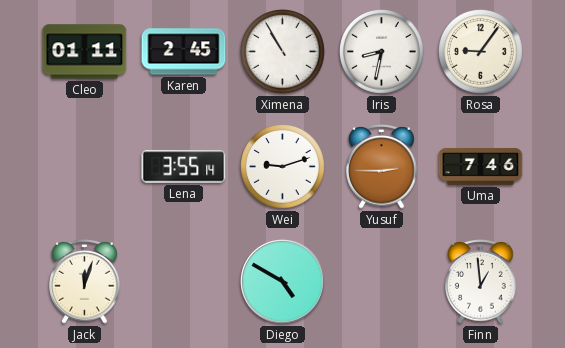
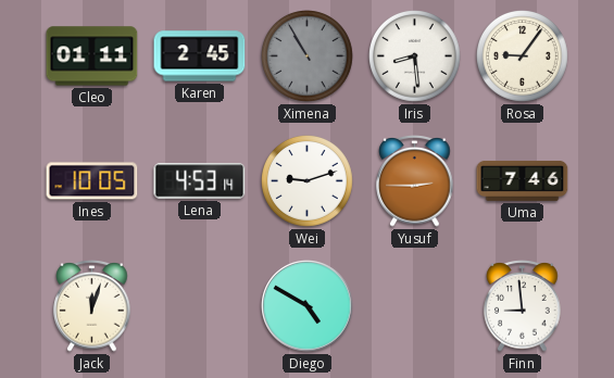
Ximena dial: white -> grey
Iris: 8:32 -> 8:29
Ines: none -> 10:05
Lena: 3:55 -> 4:53
Finn: 12:59 -> 8:59
